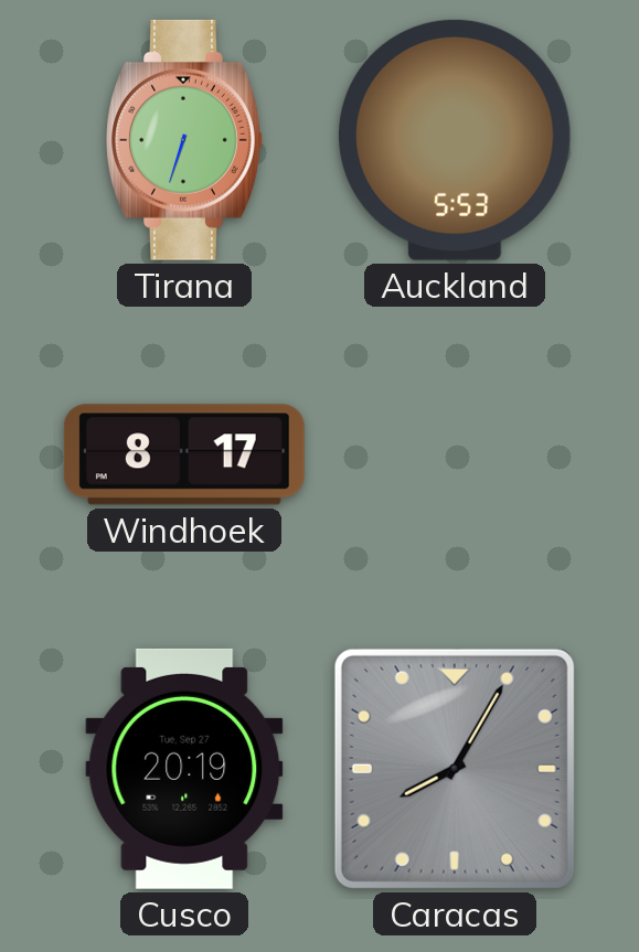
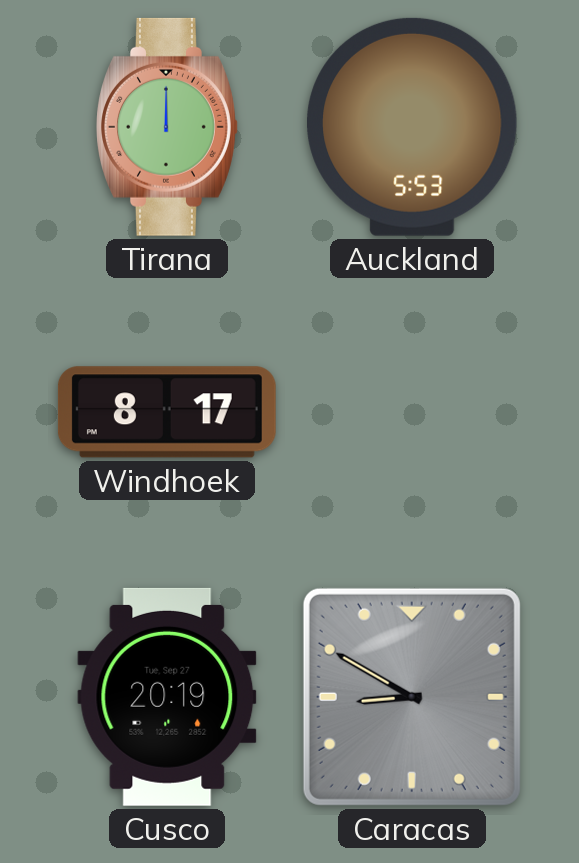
Tirana: 6:33 -> 12:00
Caracas: 8:05 -> 8:50
